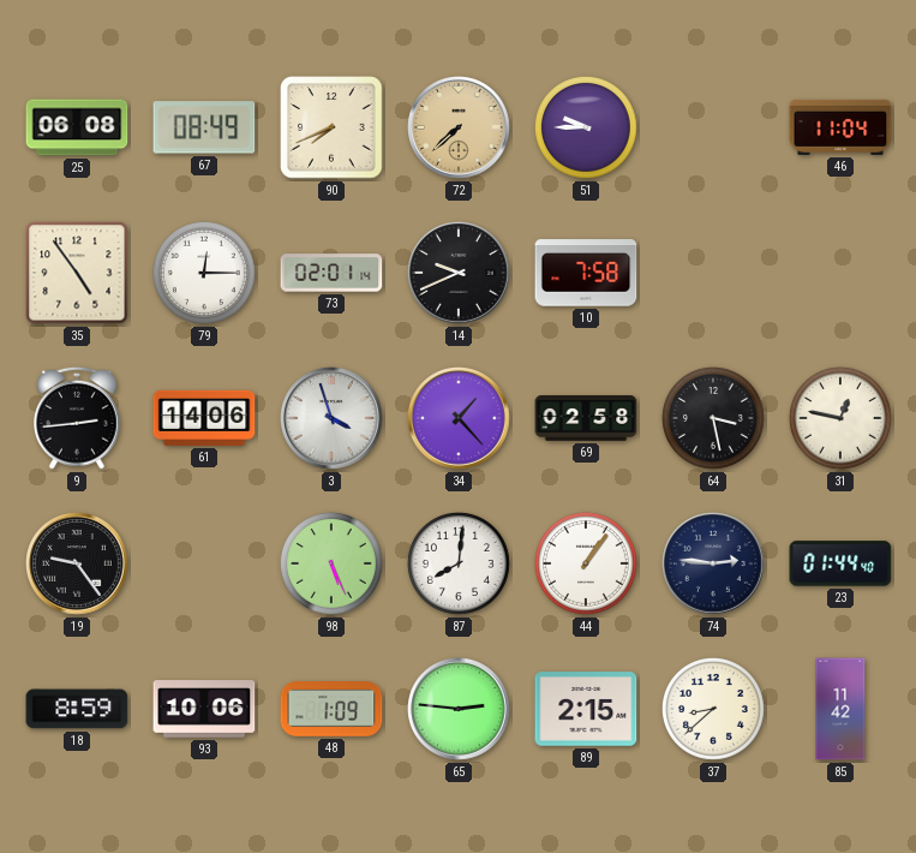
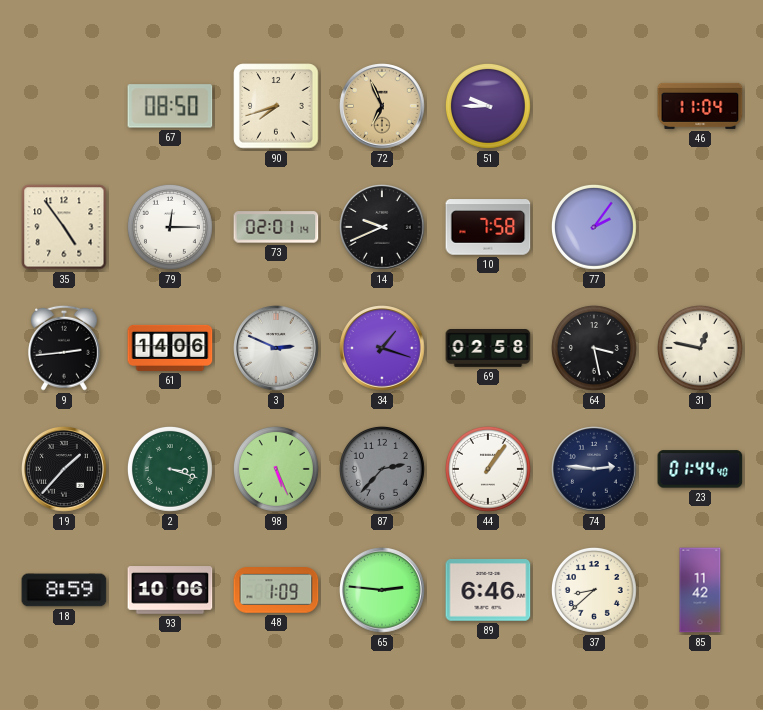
25: 06:08 -> none
67: 08:49 -> 08:50
90: 7:41 -> 7:42
72: 7:38 -> 6:56
77: none -> 2:06
3: 3:57 -> 2:49
34: 1:23 -> 1:18
19: 9:24 -> 1:37
2: none -> 3:18
87: 8:01 -> 2:37
87 dial: white -> grey
89: 2:15 -> 6:46
